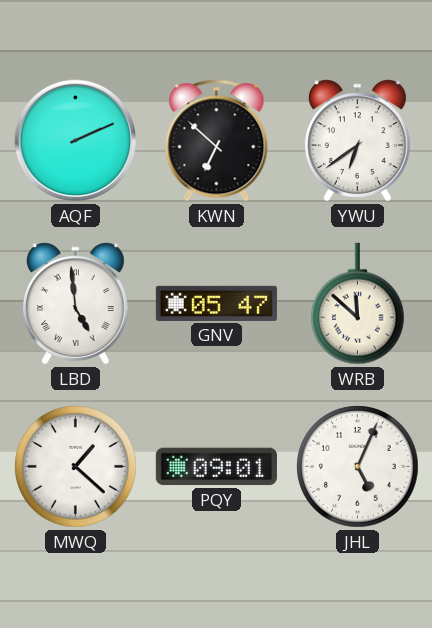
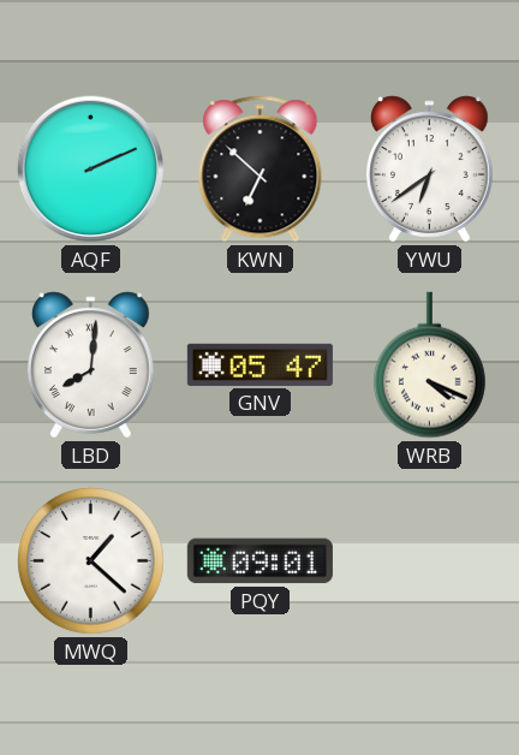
LBD: 4:59 -> 8:01
WRB: 11:52 -> 4:19
JHL: 5:04 -> none
